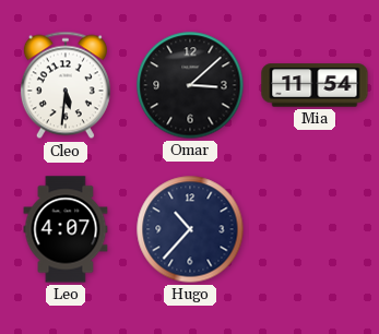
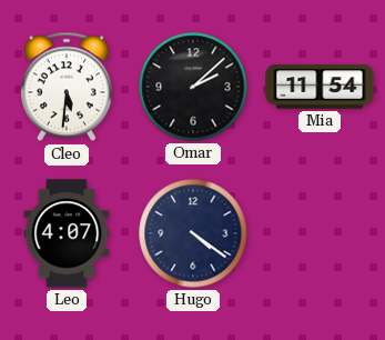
Omar: 3:08 -> 2:08
Hugo: 10:37 -> 4:21
